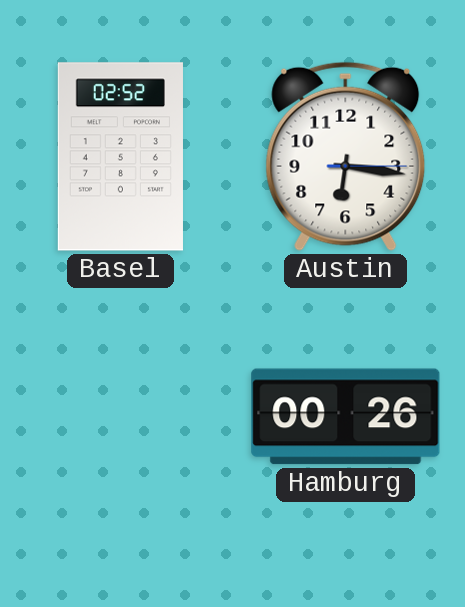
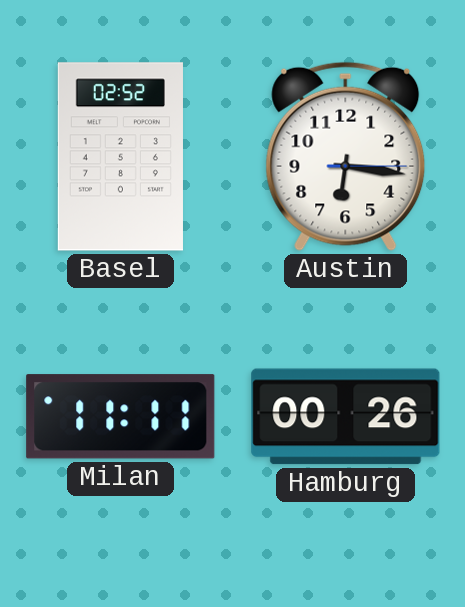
Milan: none -> 11:11
